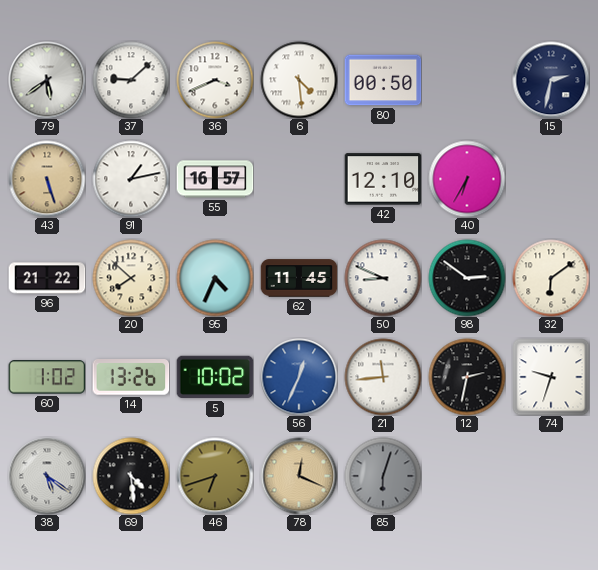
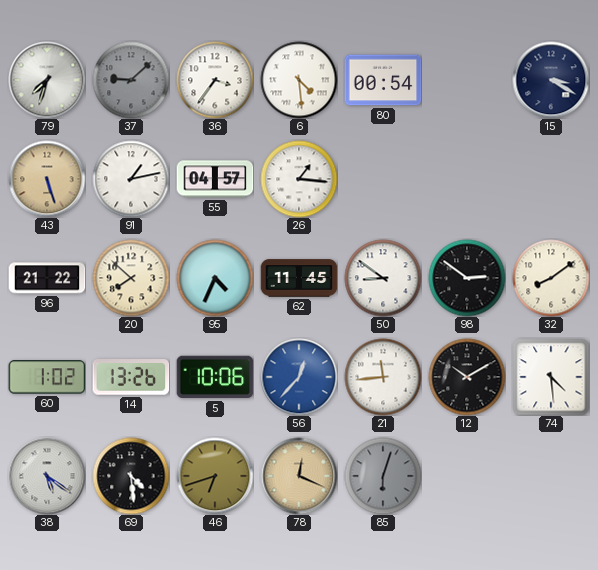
79: 5:39 -> 7:33
37 dial: white -> grey
36: 3:41 -> 3:36
80: 00:50 -> 00:54
15: 2:32 -> 3:20
55: 16:57 -> 04:57
26: none -> 1:16
42: 12:10 -> none
40: 6:35 -> none
50: 8:49 -> 8:51
32: 6:09 -> 8:09
5: 10:02 -> 10:06
56: 12:34 -> 12:37
12: 2:32 -> 10:10
74: 9:33 -> 4:29
